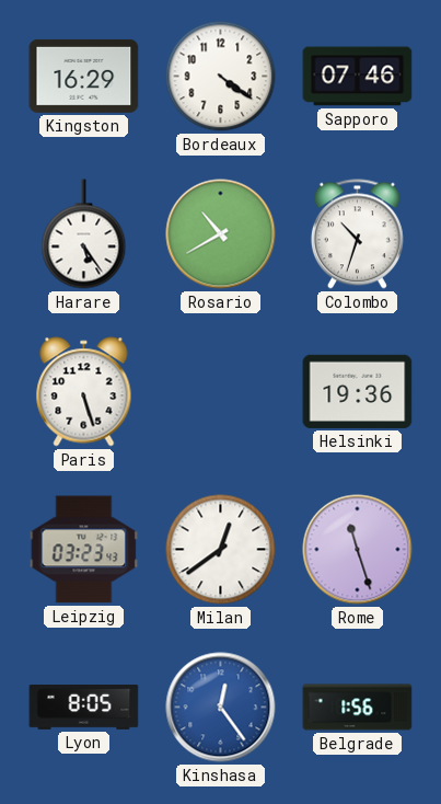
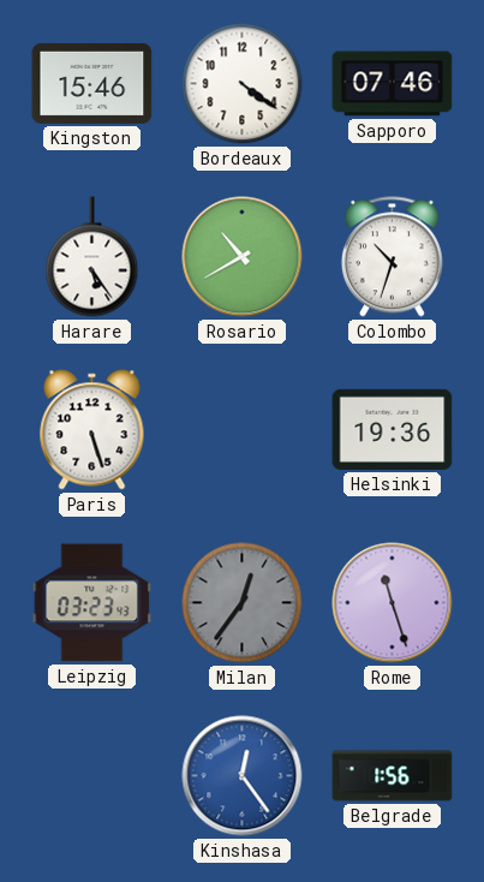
Kingston: 16:29 -> 15:46
Milan: 12:39 -> 12:36
Milan dial: white -> grey
Lyon: 8:05 -> none
